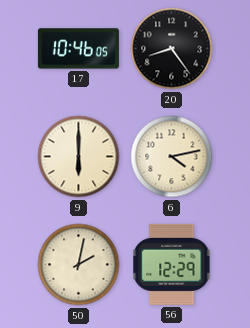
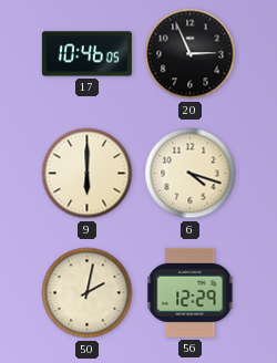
20: 8:24 -> 2:56
6: 4:13 -> 4:18
